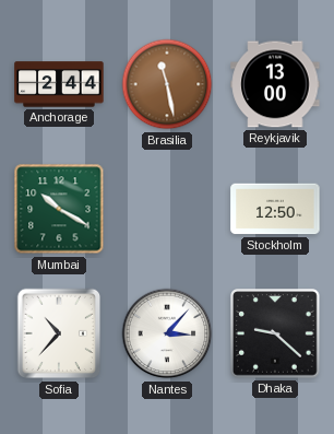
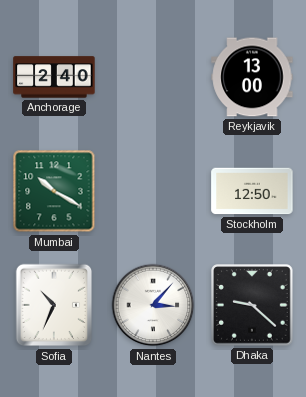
Anchorage: 2:44 -> 2:40
Brasilia: 11:28 -> none
Sofia: 10:37 -> 10:34
